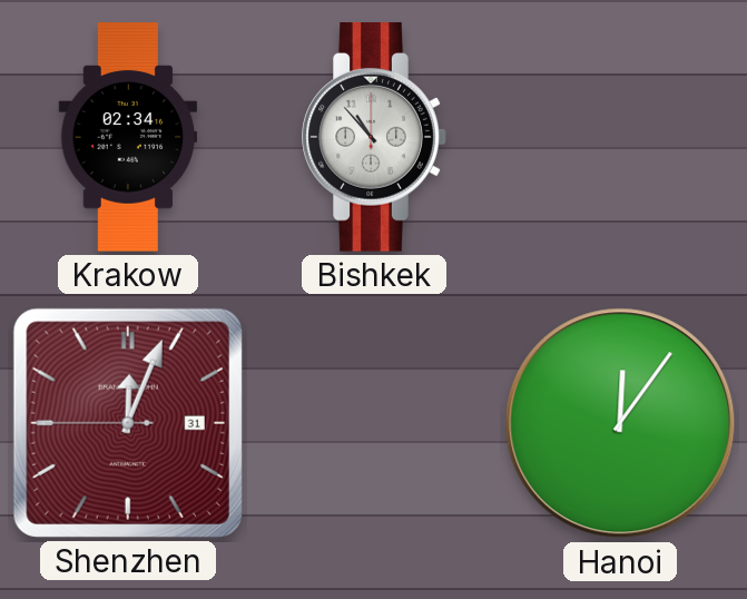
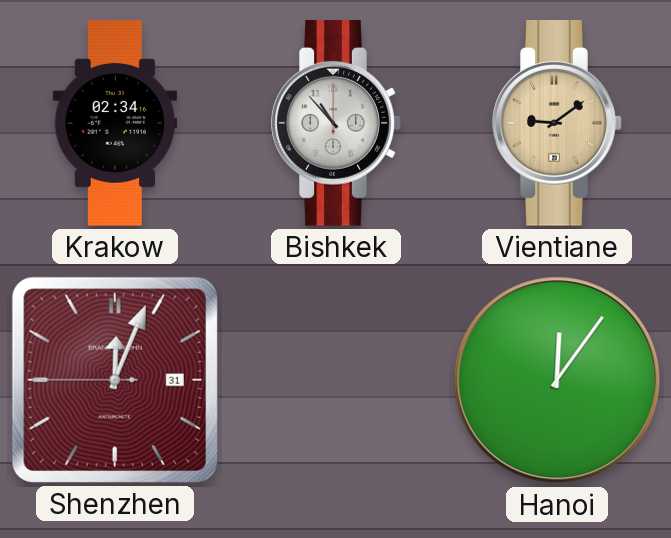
Vientiane: none -> 9:09
